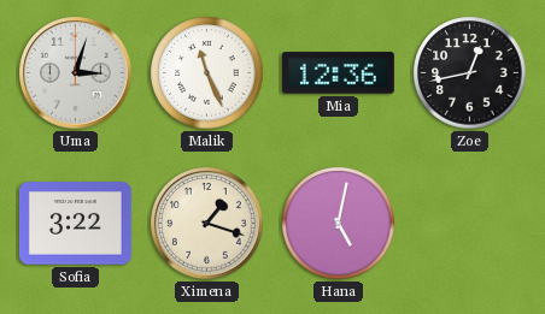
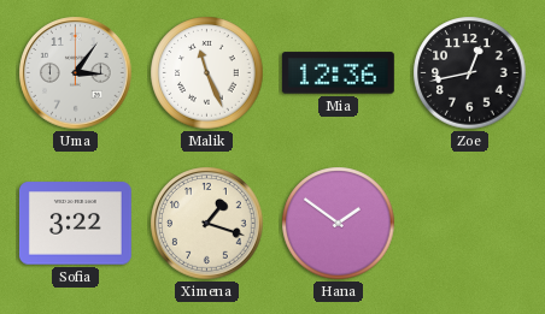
Uma: 3:03 -> 3:06
Hana: 5:02 -> 1:51
